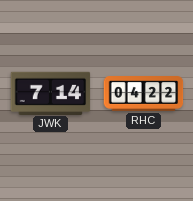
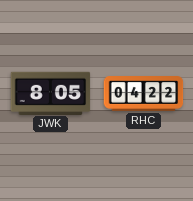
JWK: 7:14 -> 8:05
